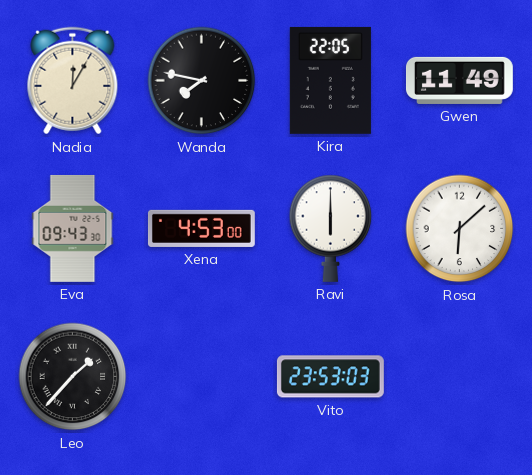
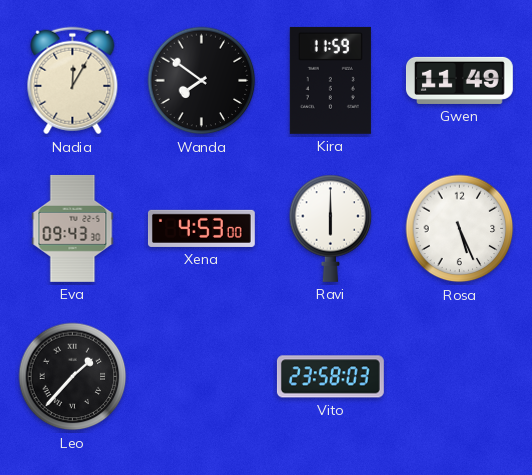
Wanda: 7:47 -> 7:51
Kira: 22:05 -> 11:59
Rosa: 6:08 -> 5:26
Vito: 23:53 -> 23:58
